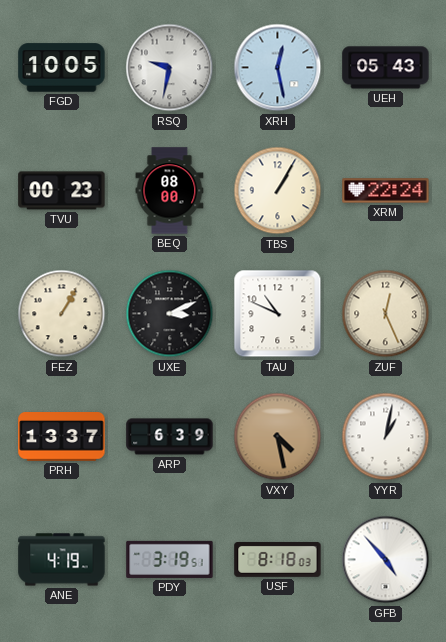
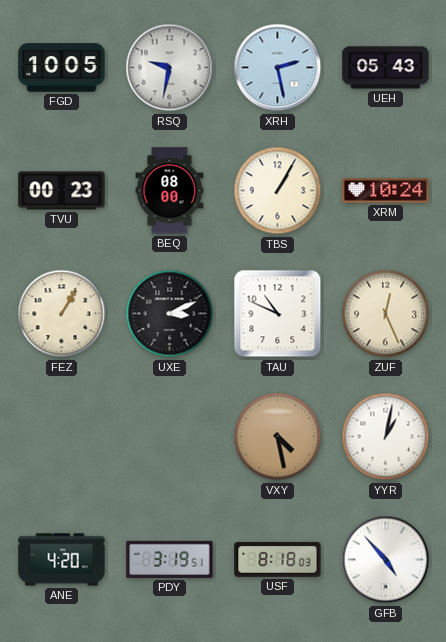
XRH: 12:28 -> 2:28
XRM: 22:24 -> 10:24
PRH: 13:37 -> none
ARP: 6:39 -> none
ANE: 4:19 -> 4:20
